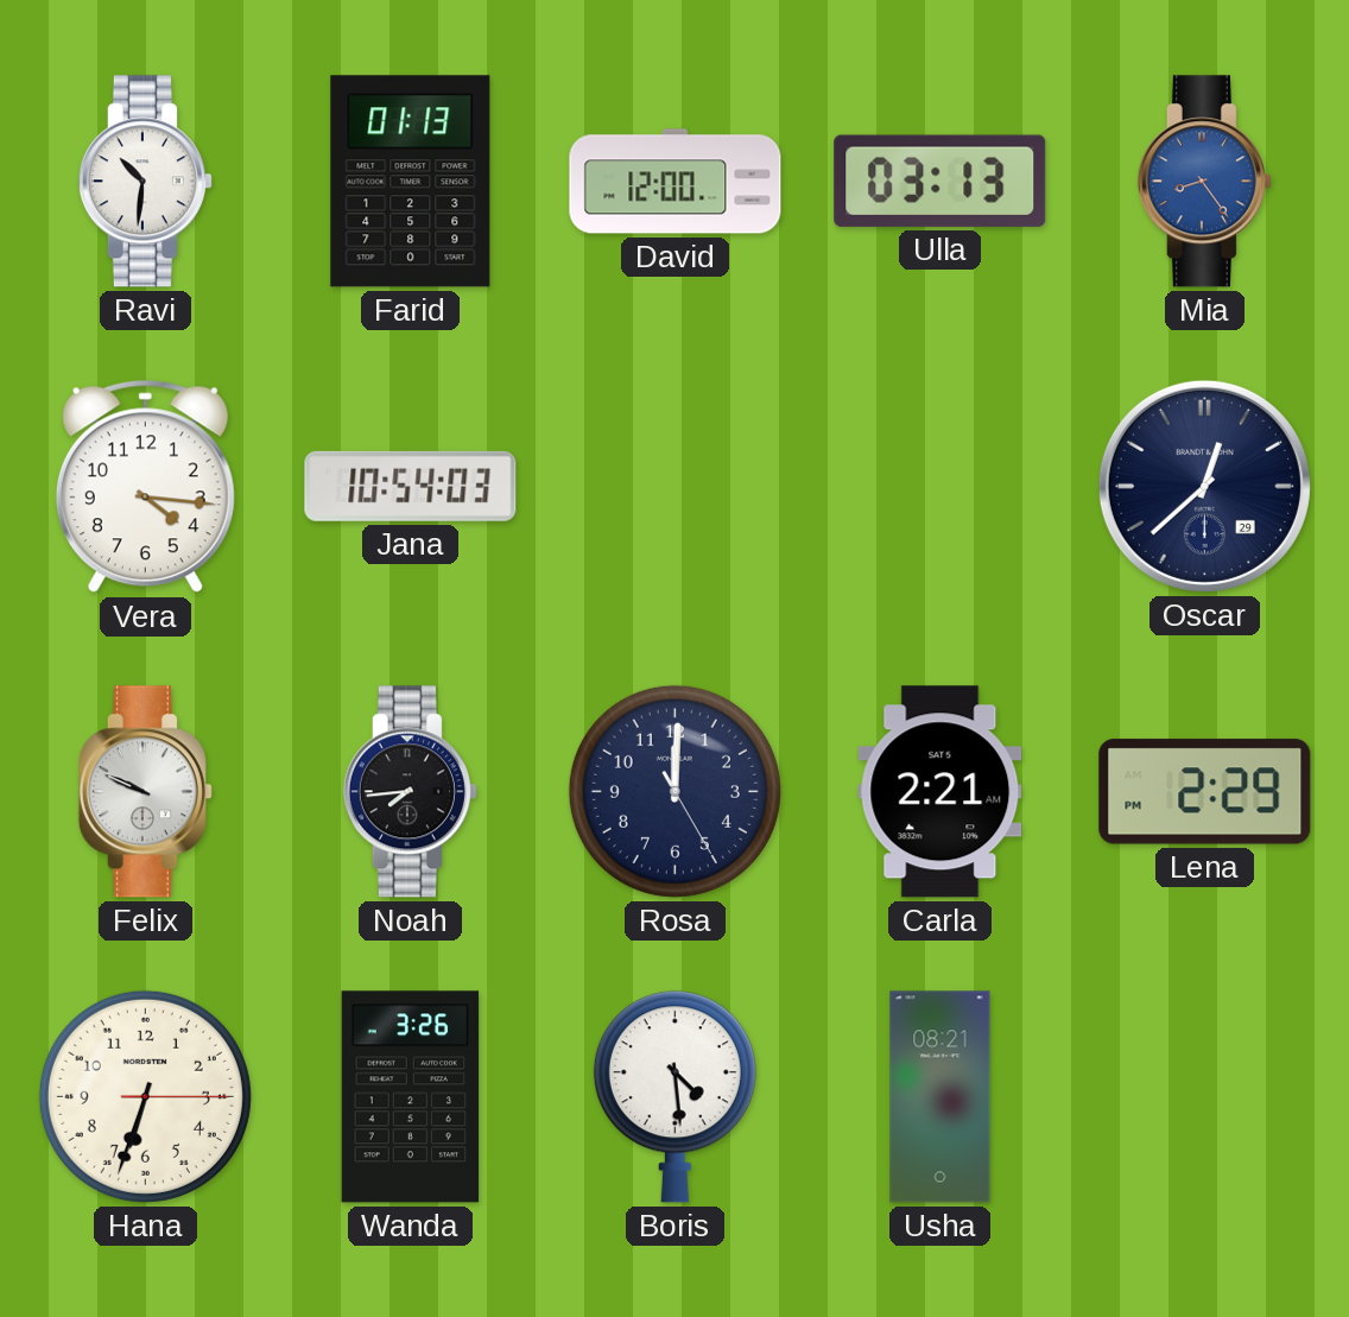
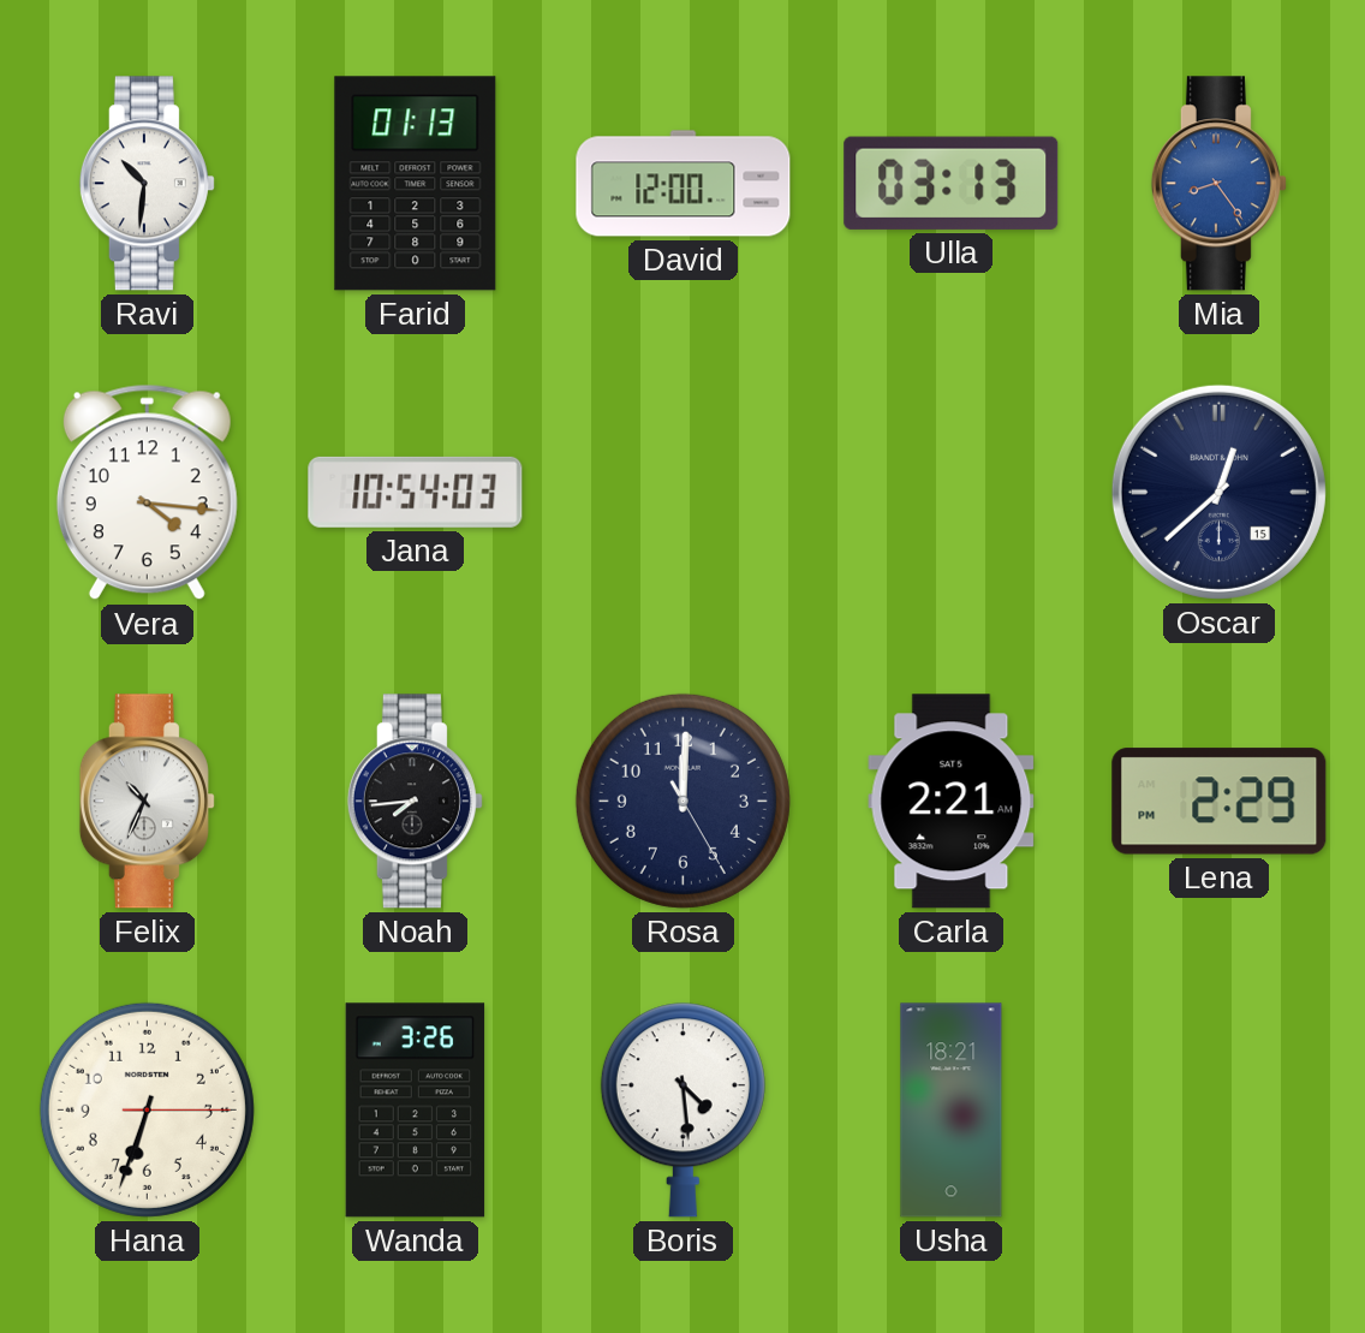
Oscar date: 29 -> 15
Felix: 9:49 -> 10:34
Usha: 08:21 -> 18:21
